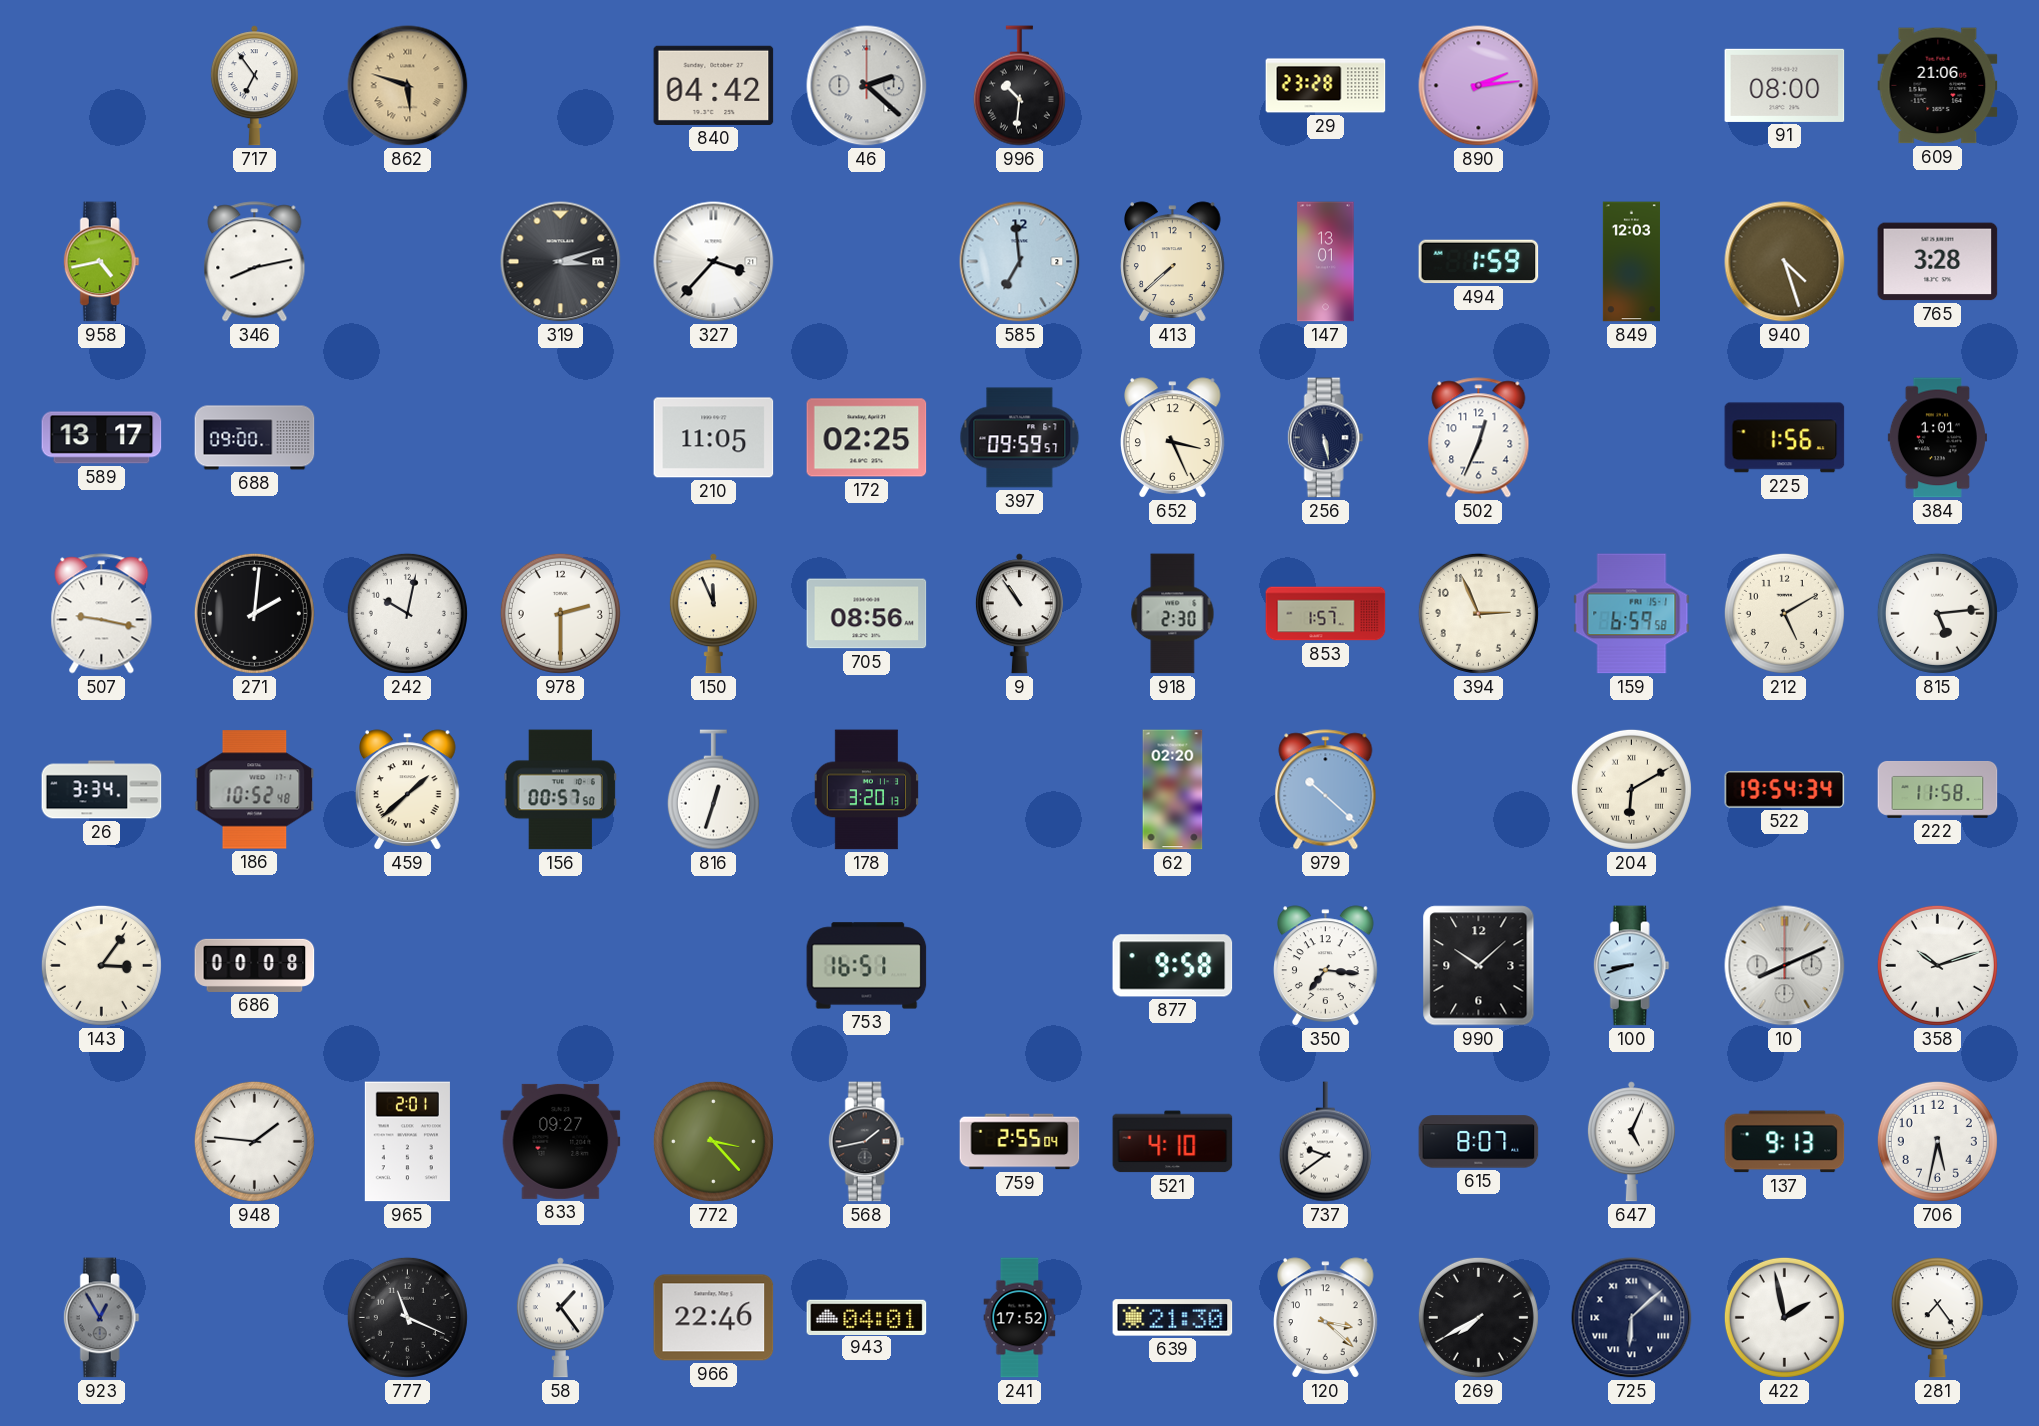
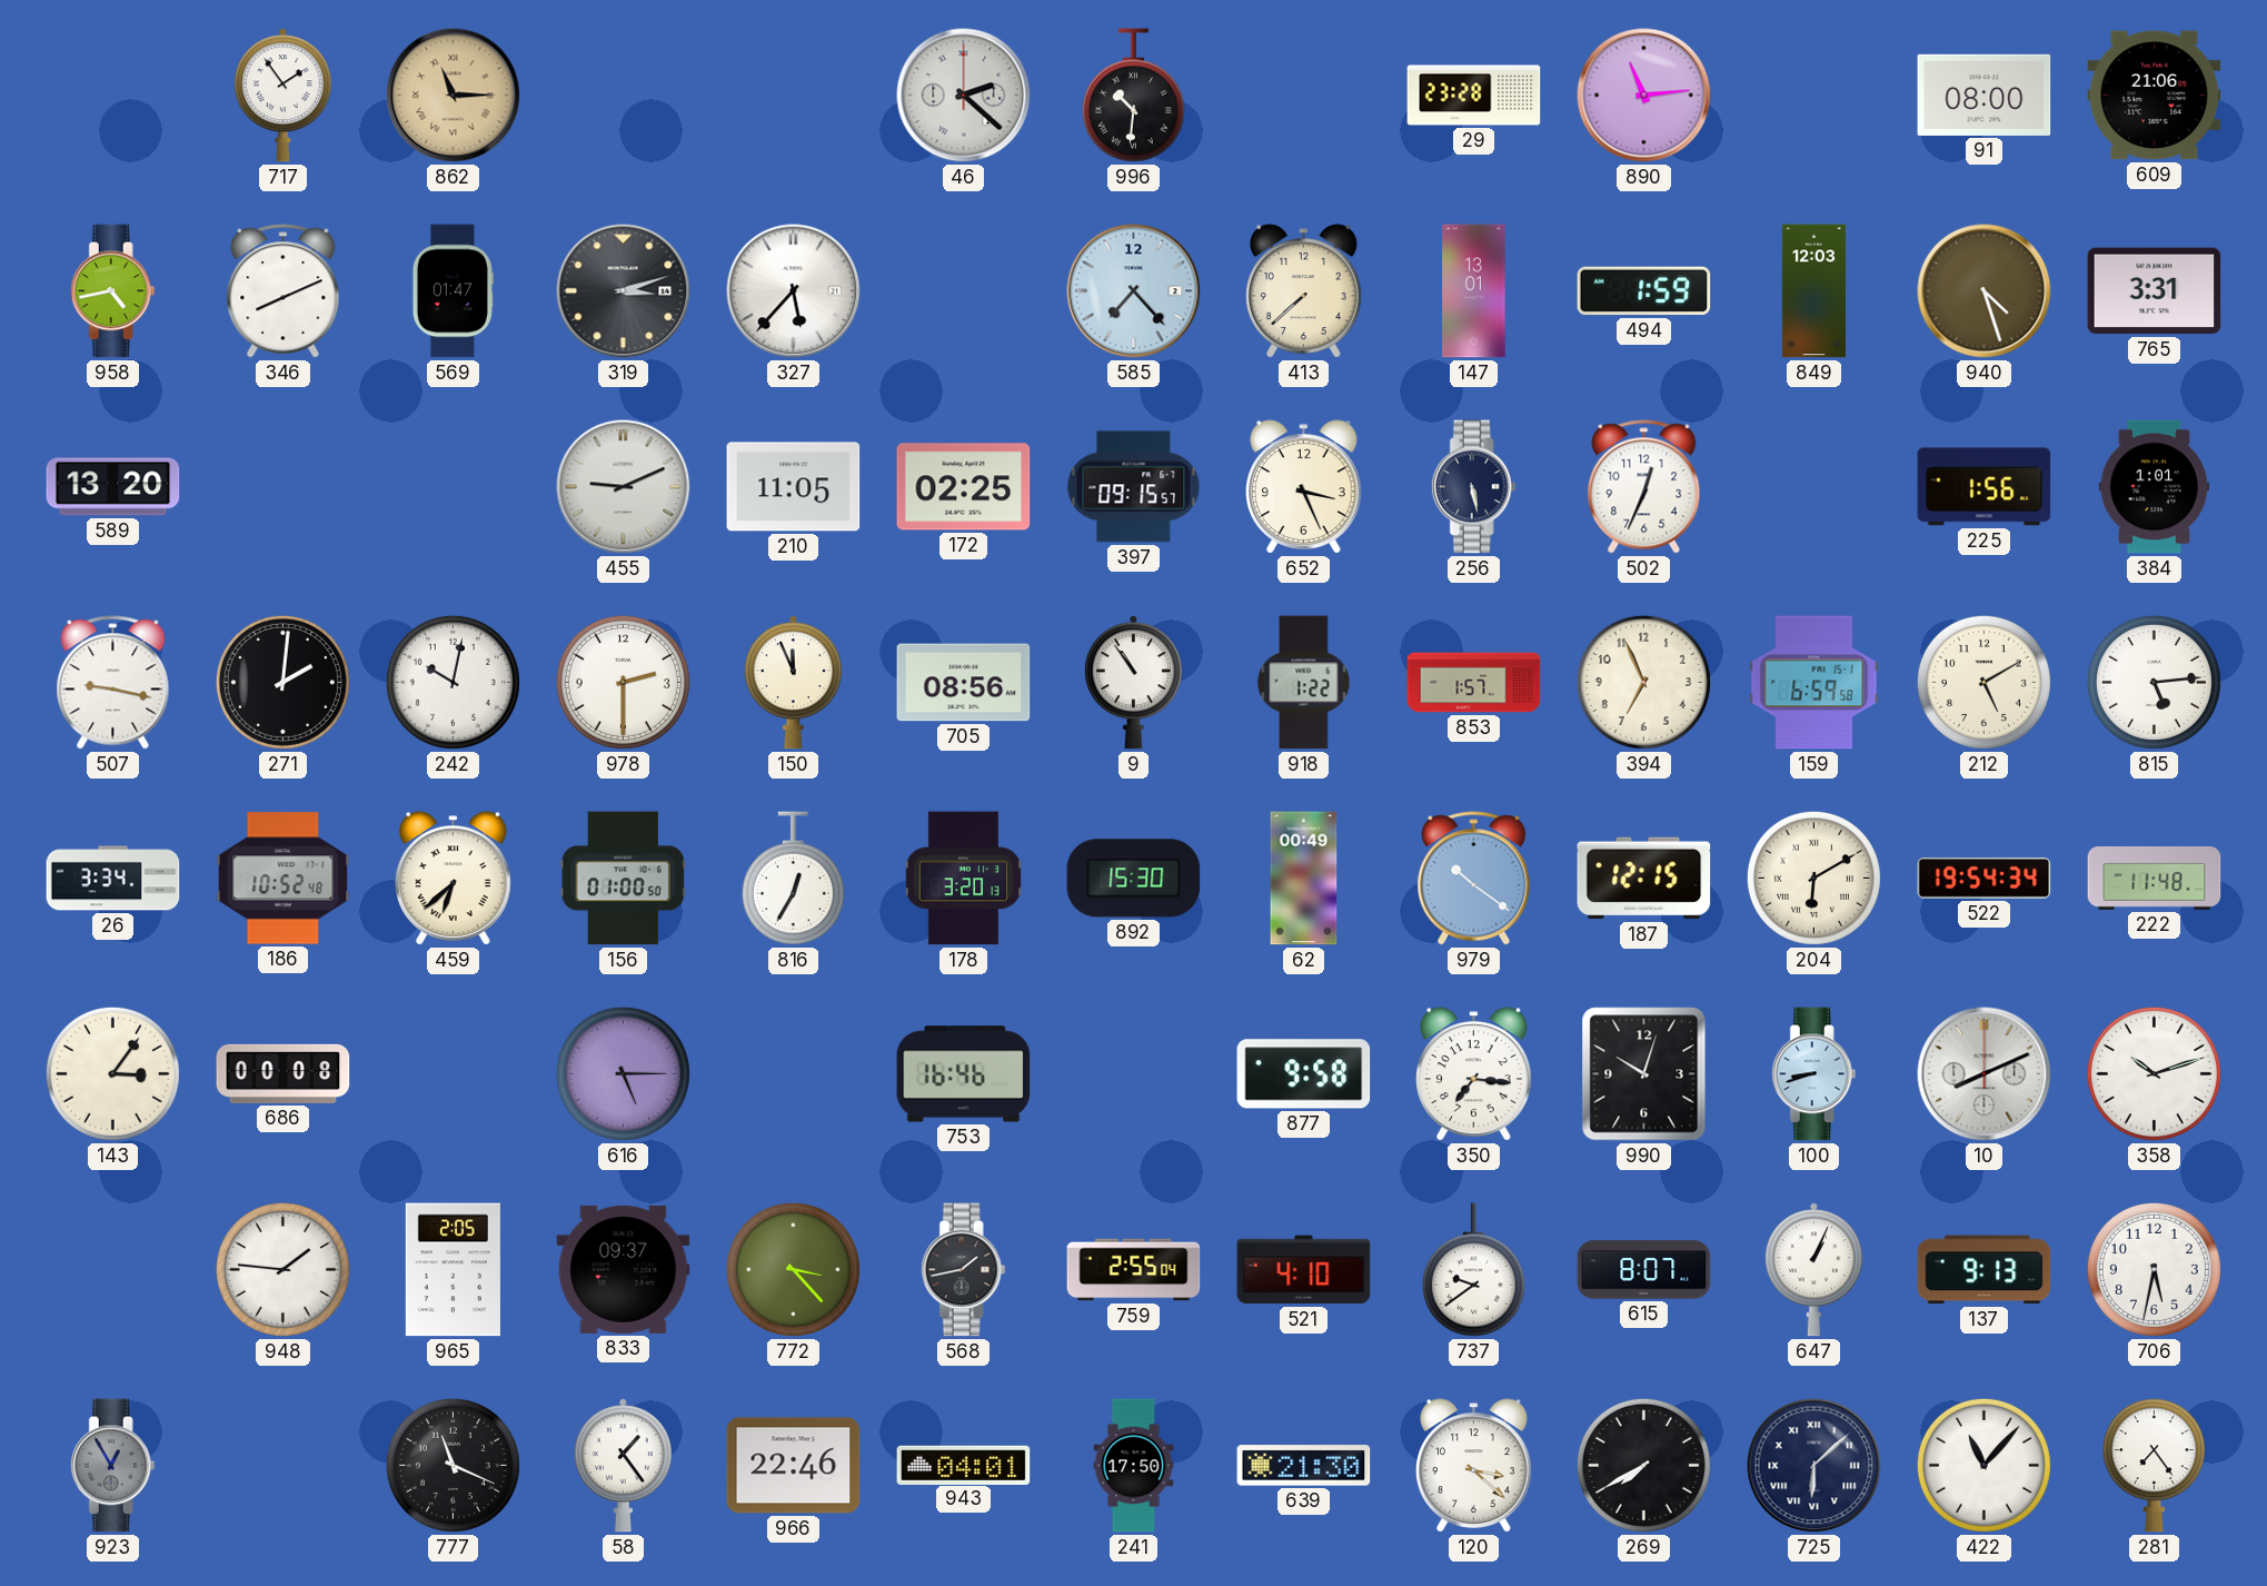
717: 6:54 -> 1:54
862: 5:48 -> 11:15
840: 04:42 -> none
890: 2:14 -> 11:14
346: 8:13 -> 8:11
569: none -> 01:47
327: 3:37 -> 5:37
585: 6:59 -> 7:23
765: 3:28 -> 3:31
589: 13:17 -> 13:20
688: 09:00 -> none
455: none -> 9:11
397: 09:59 -> 09:15
918: 2:30 -> 1:22
394: 2:56 -> 6:56
459: 1:38 -> 6:38
156: 00:57 -> 01:00
816: 12:33 -> 12:35
892: none -> 15:30
62: 02:20 -> 00:49
979: 10:22 -> 10:21
187: none -> 12:15
222: 11:58 -> 11:48
616: none -> 5:15
753: 16:51 -> 16:46
990: 10:08 -> 10:03
965: 2:01 -> 2:05
833: 09:27 -> 09:37
647: 5:04 -> 1:04
241: 17:52 -> 17:50
422: 1:58 -> 11:07
